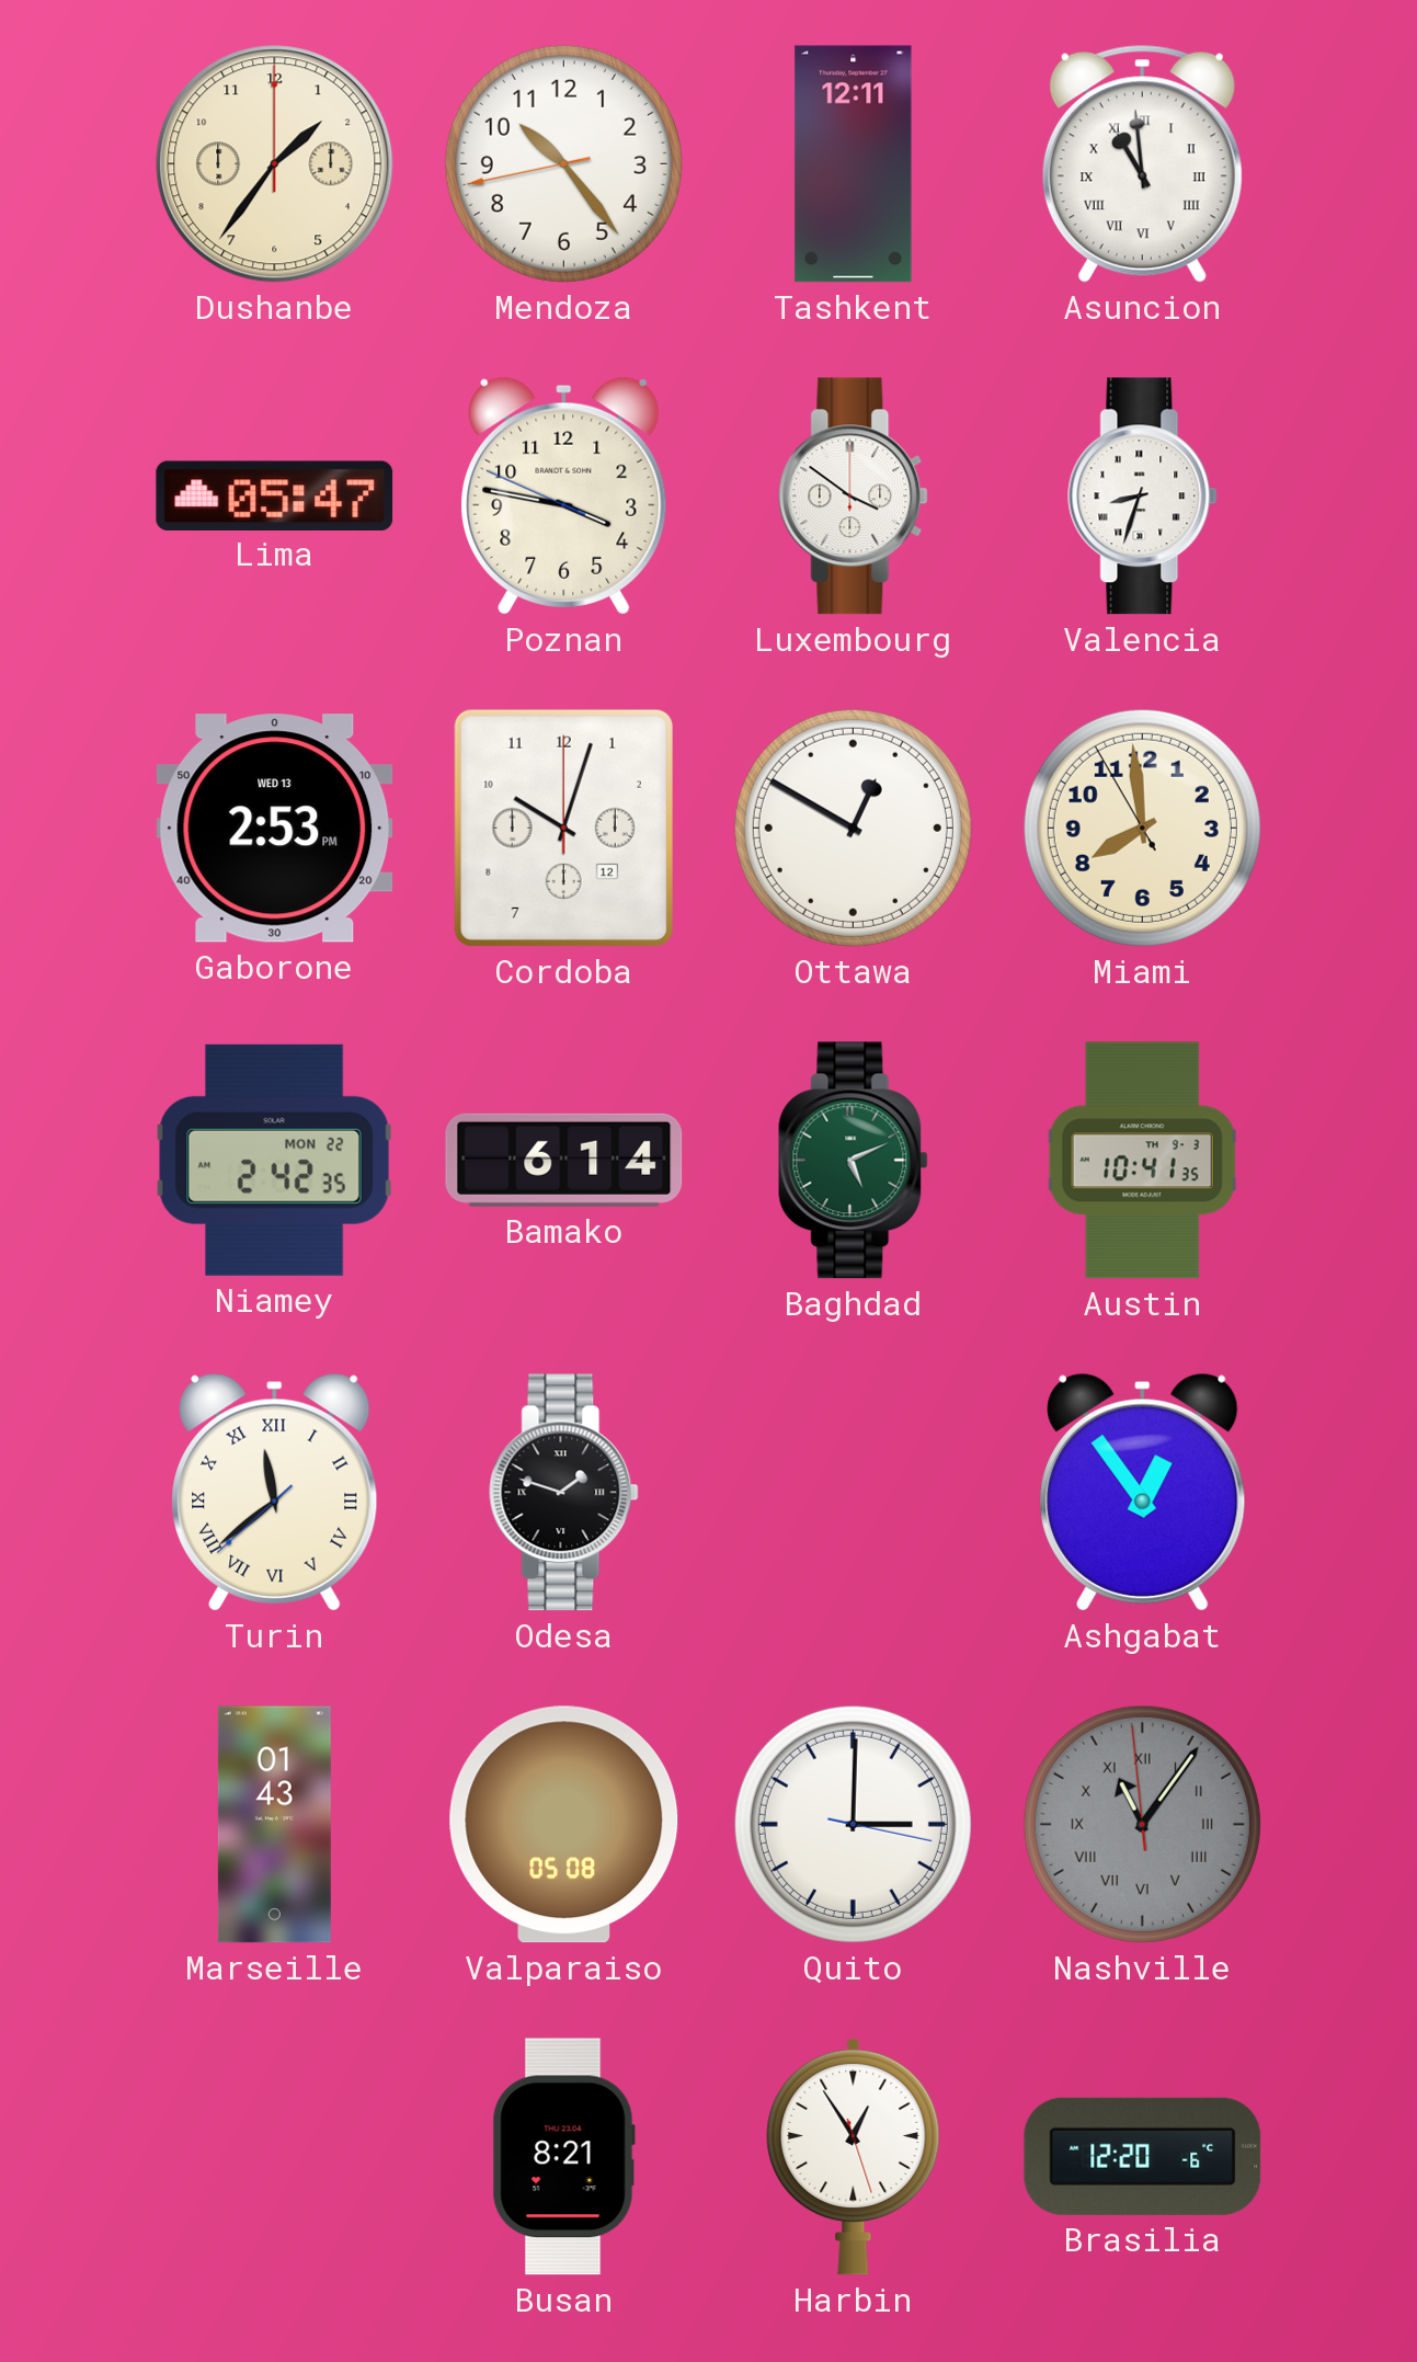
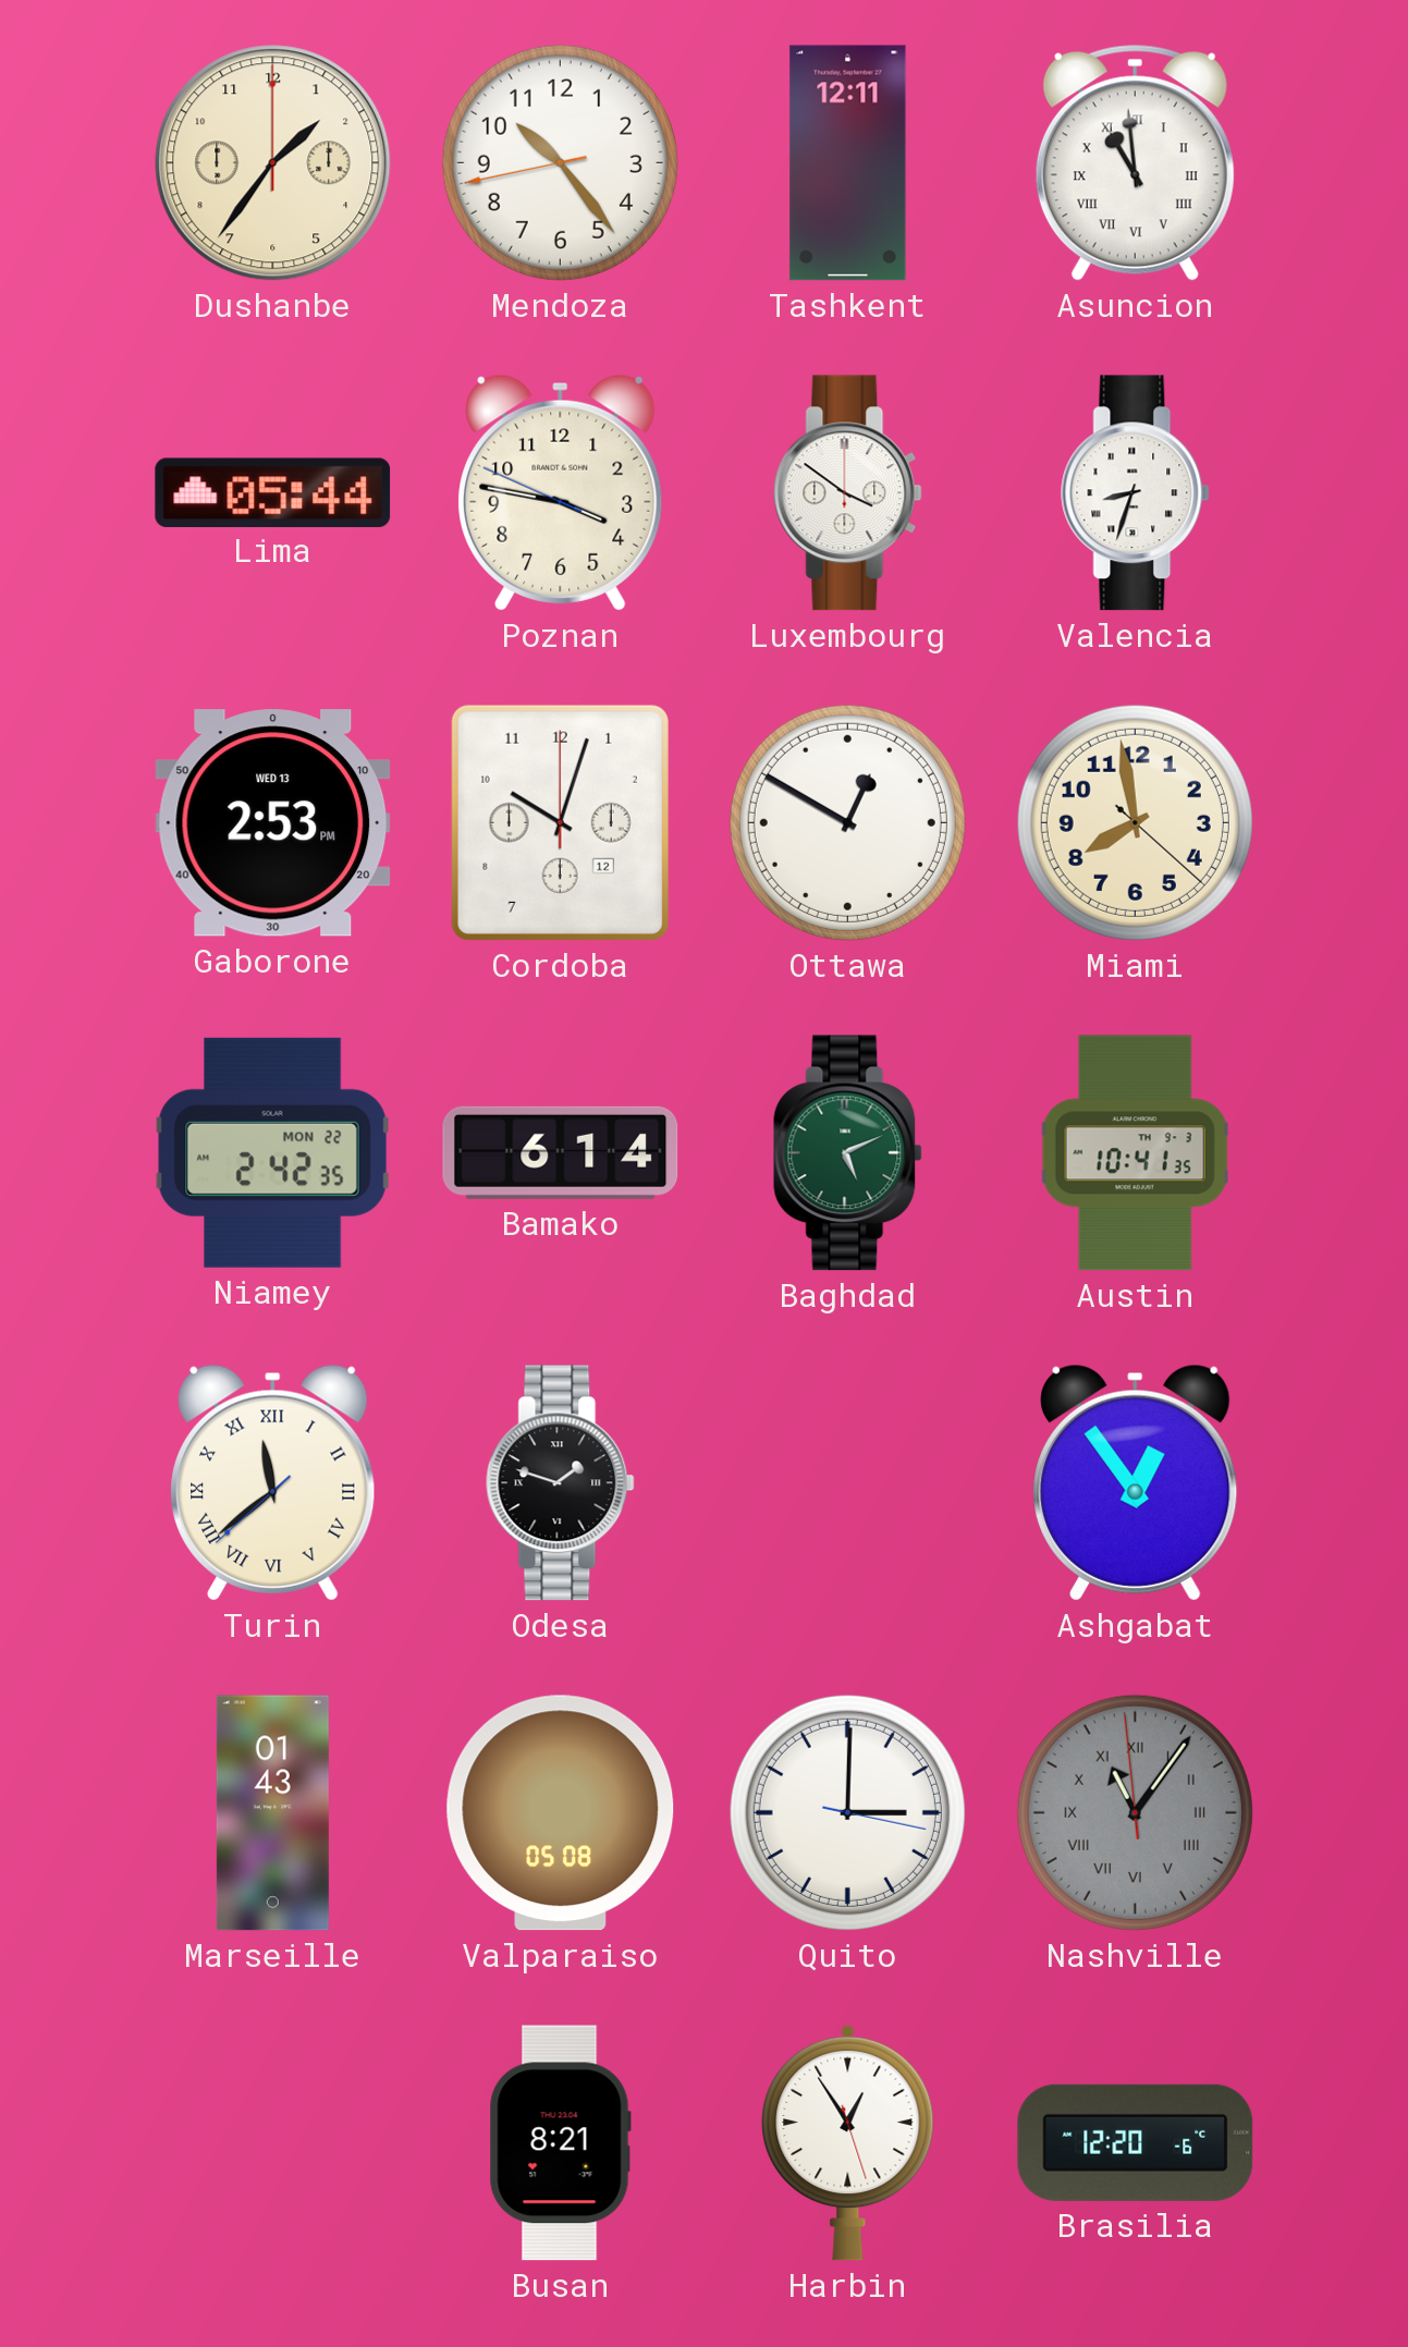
Lima: 05:47 -> 05:44
Miami: 7:58:55 -> 7:58:22
